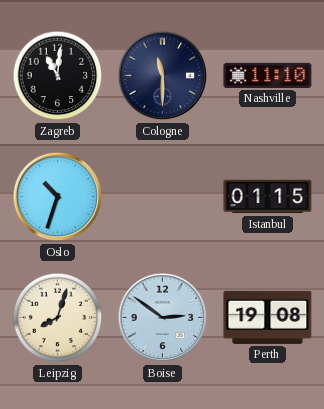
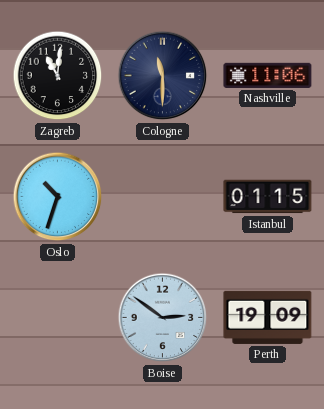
Nashville: 11:10 -> 11:06
Leipzig: 8:03 -> none
Perth: 19:08 -> 19:09
